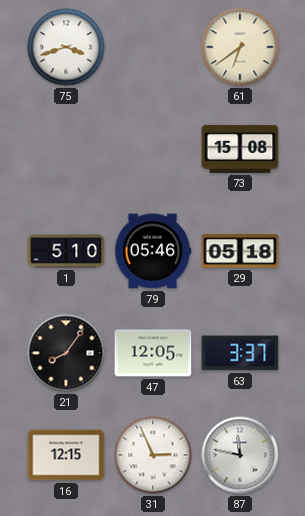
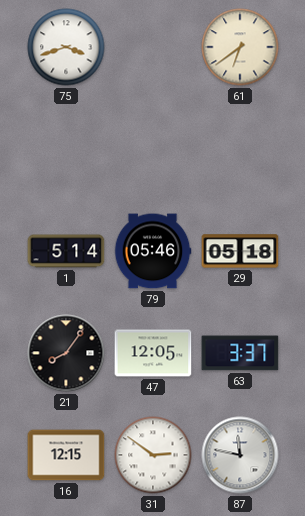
73: 15:08 -> none
1: 5:10 -> 5:14
31: 2:56 -> 2:51
